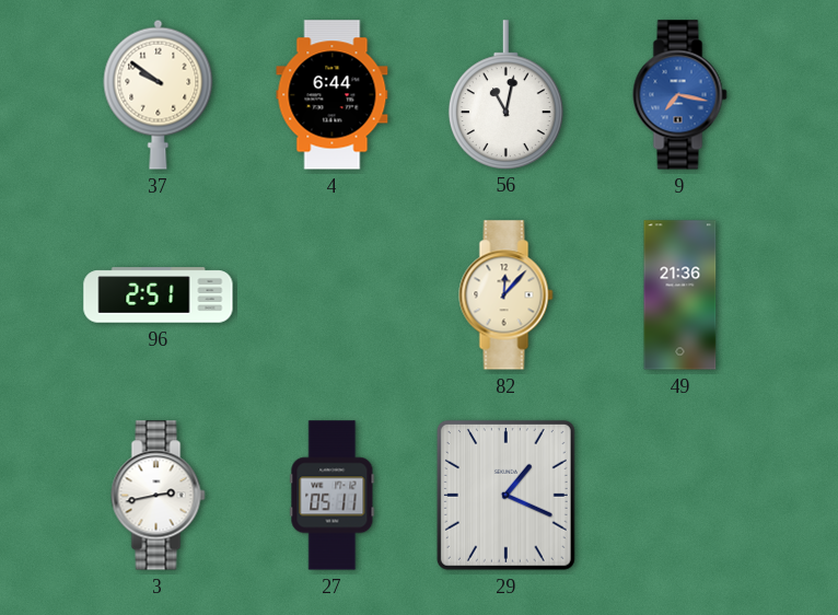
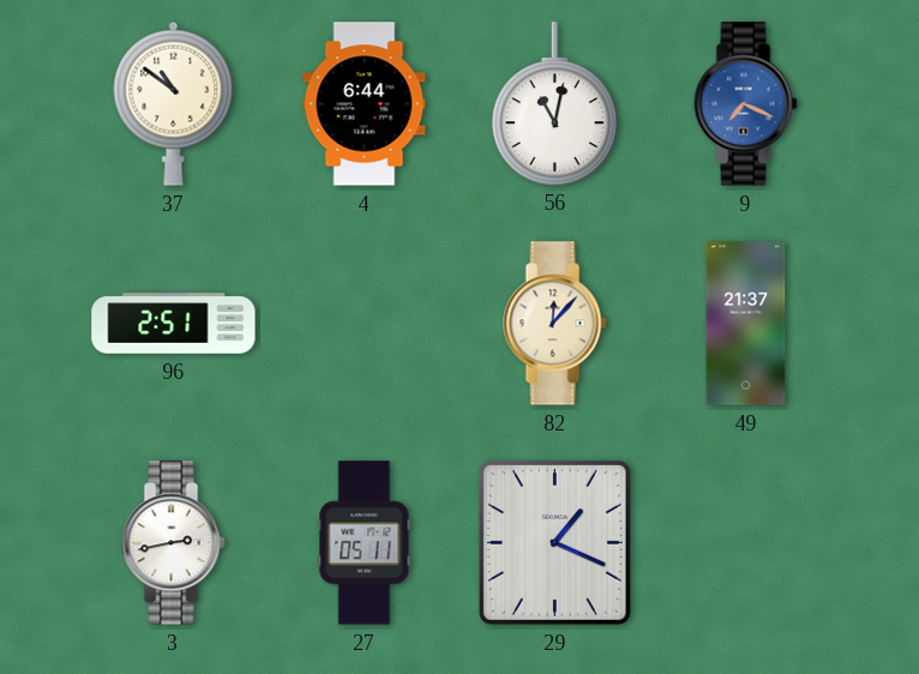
37: 9:51 -> 10:51
9: 7:17 -> 7:19
49: 21:36 -> 21:37
